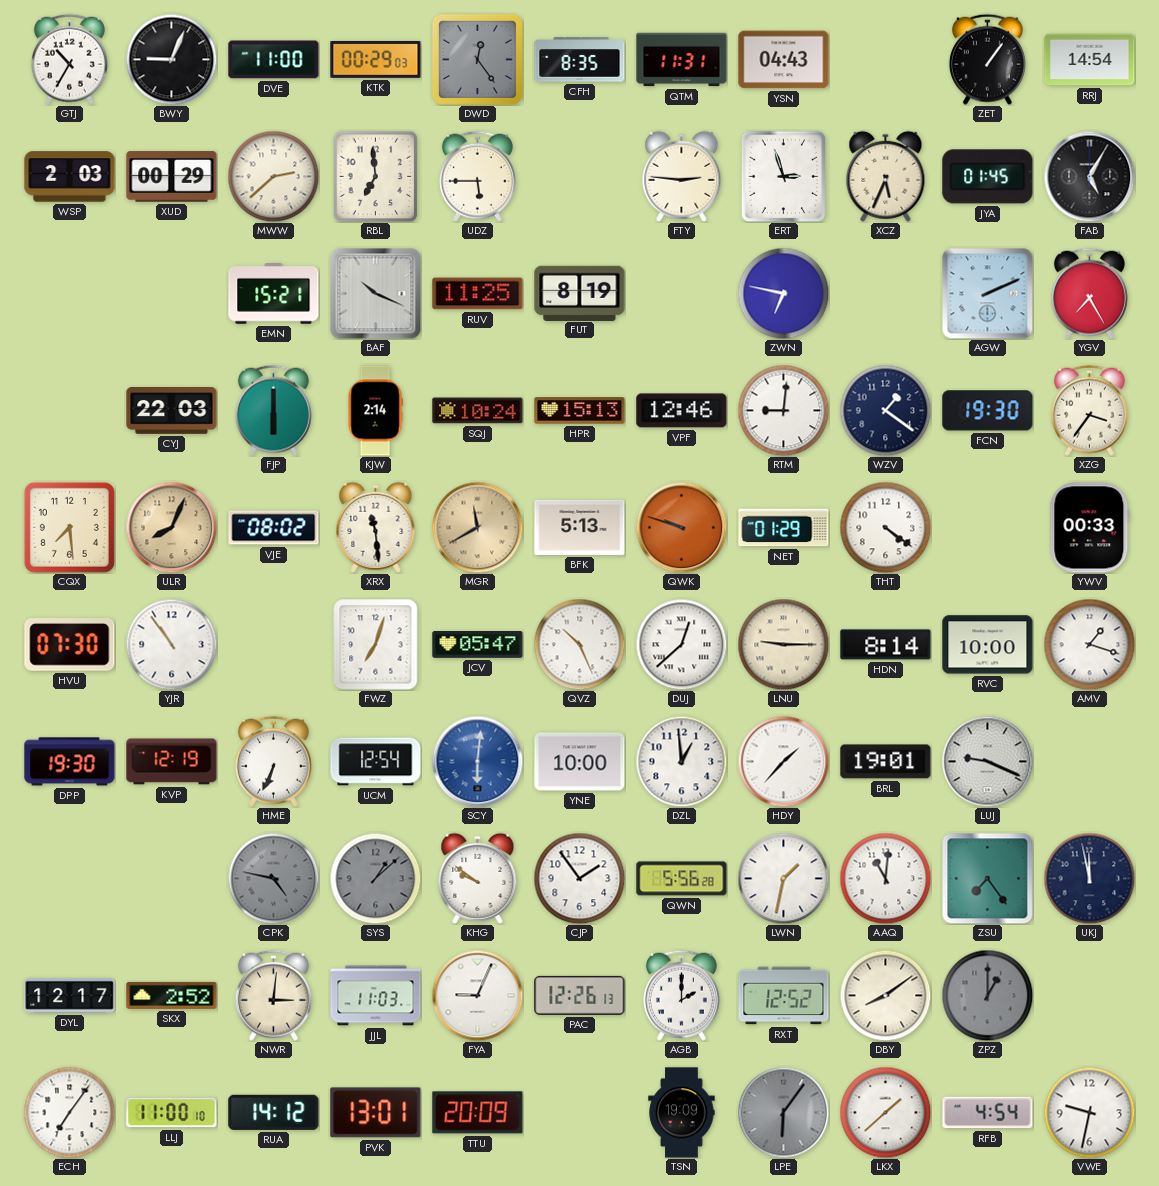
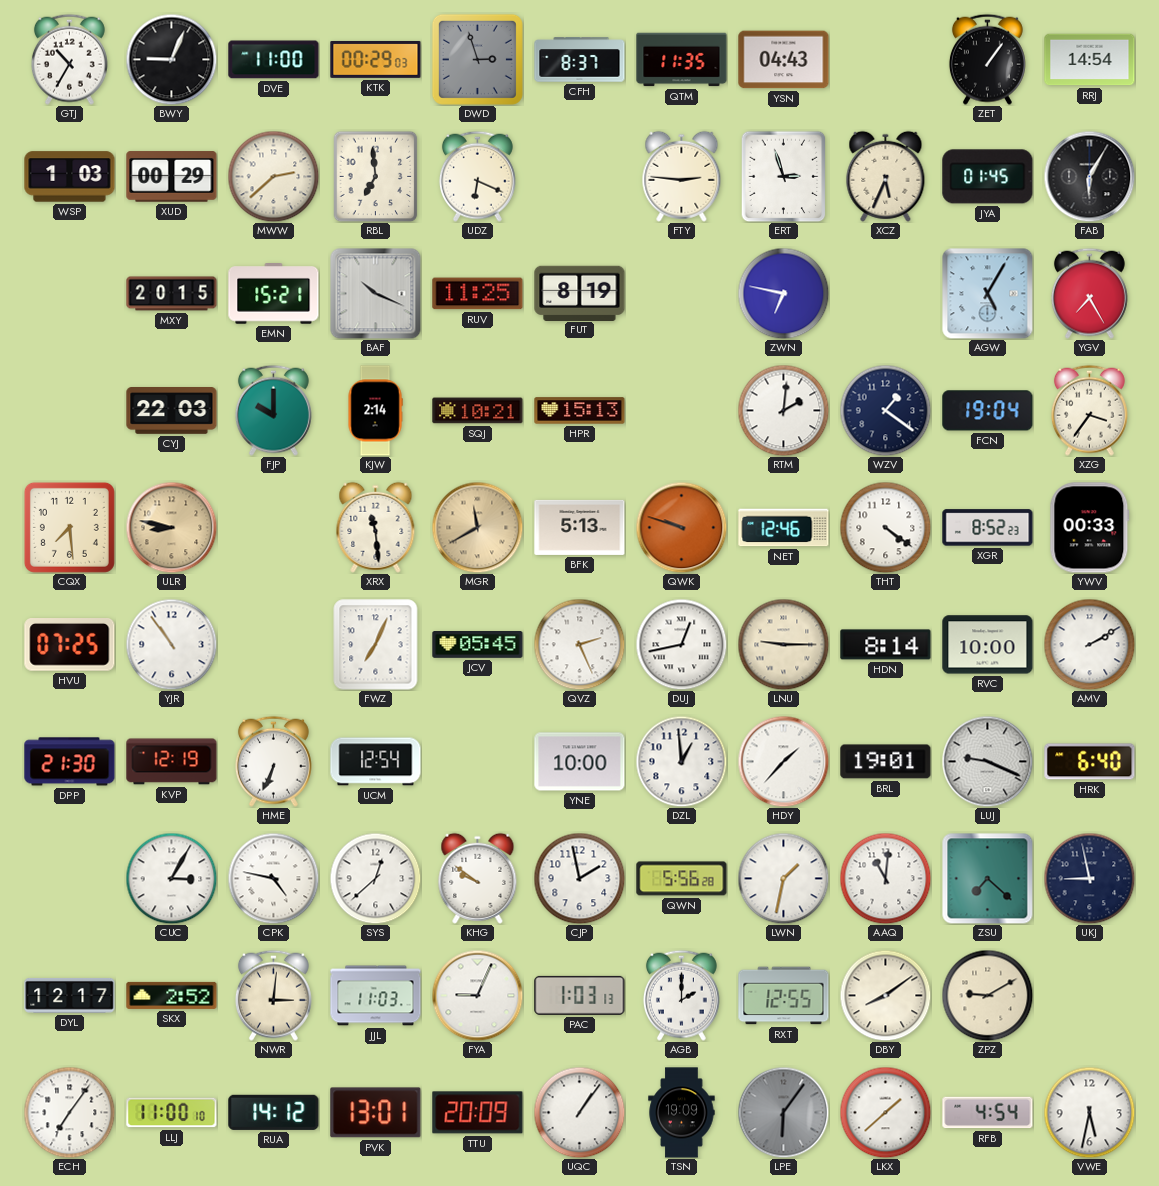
DWD: 12:24 -> 2:57
CFH: 8:35 -> 8:37
QTM: 11:31 -> 11:35
WSP: 2:03 -> 1:03
UDZ: 5:45 -> 6:19
FAB: 5:05 -> 6:05
MXY: none -> 20:15
AGW: 2:11 -> 5:05
FJP: 6:00 -> 10:00
SQJ: 10:24 -> 10:21
VPF: 12:46 -> none
RTM: 9:01 -> 2:01
FCN: 19:30 -> 19:04
ULR: 8:04 -> 8:47
VJE: 08:02 -> none
NET: 01:29 -> 12:46
XGR: none -> 8:52
HVU: 07:30 -> 07:25
FWZ: 7:03 -> 7:04
JCV: 05:47 -> 05:45
QVZ: 10:26 -> 2:26
DUJ: 12:38 -> 12:43
AMV: 1:18 -> 2:10
DPP: 19:30 -> 21:30
SCY: 6:01 -> none
HRK: none -> 6:40
CUC: none -> 3:05
CPK dial: grey -> white
SYS: 1:08 -> 12:38
SYS dial: grey -> white
CJP: 1:54 -> 1:58
ZSU: 7:24 -> 7:22
UKJ: 11:58 -> 8:58
PAC: 12:26 -> 1:03
RXT: 12:52 -> 12:55
ZPZ: 1:00 -> 9:10
ZPZ dial: grey -> cream
UQC: none -> 1:06
VWE: 9:32 -> 5:32
